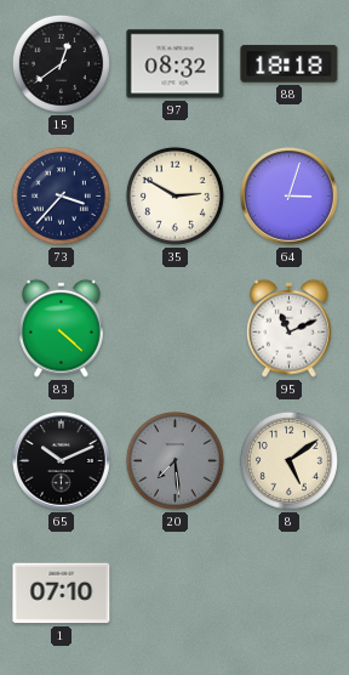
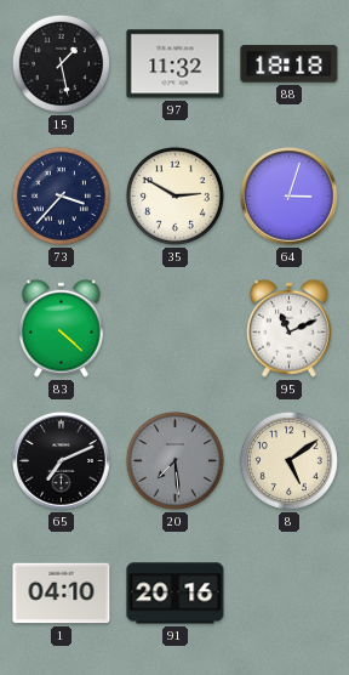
15: 12:39 -> 1:28
97: 08:32 -> 11:32
65: 10:11 -> 7:11
1: 07:10 -> 04:10
91: none -> 20:16
